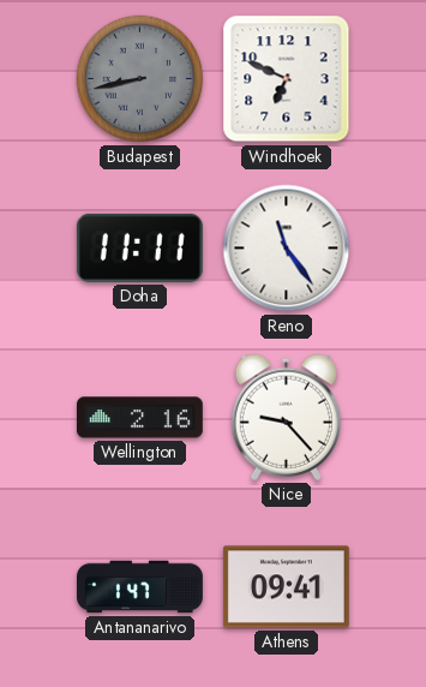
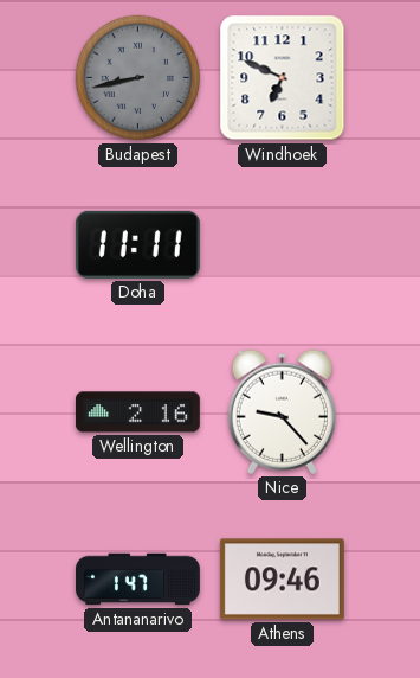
Reno: 11:24 -> none
Athens: 09:41 -> 09:46
